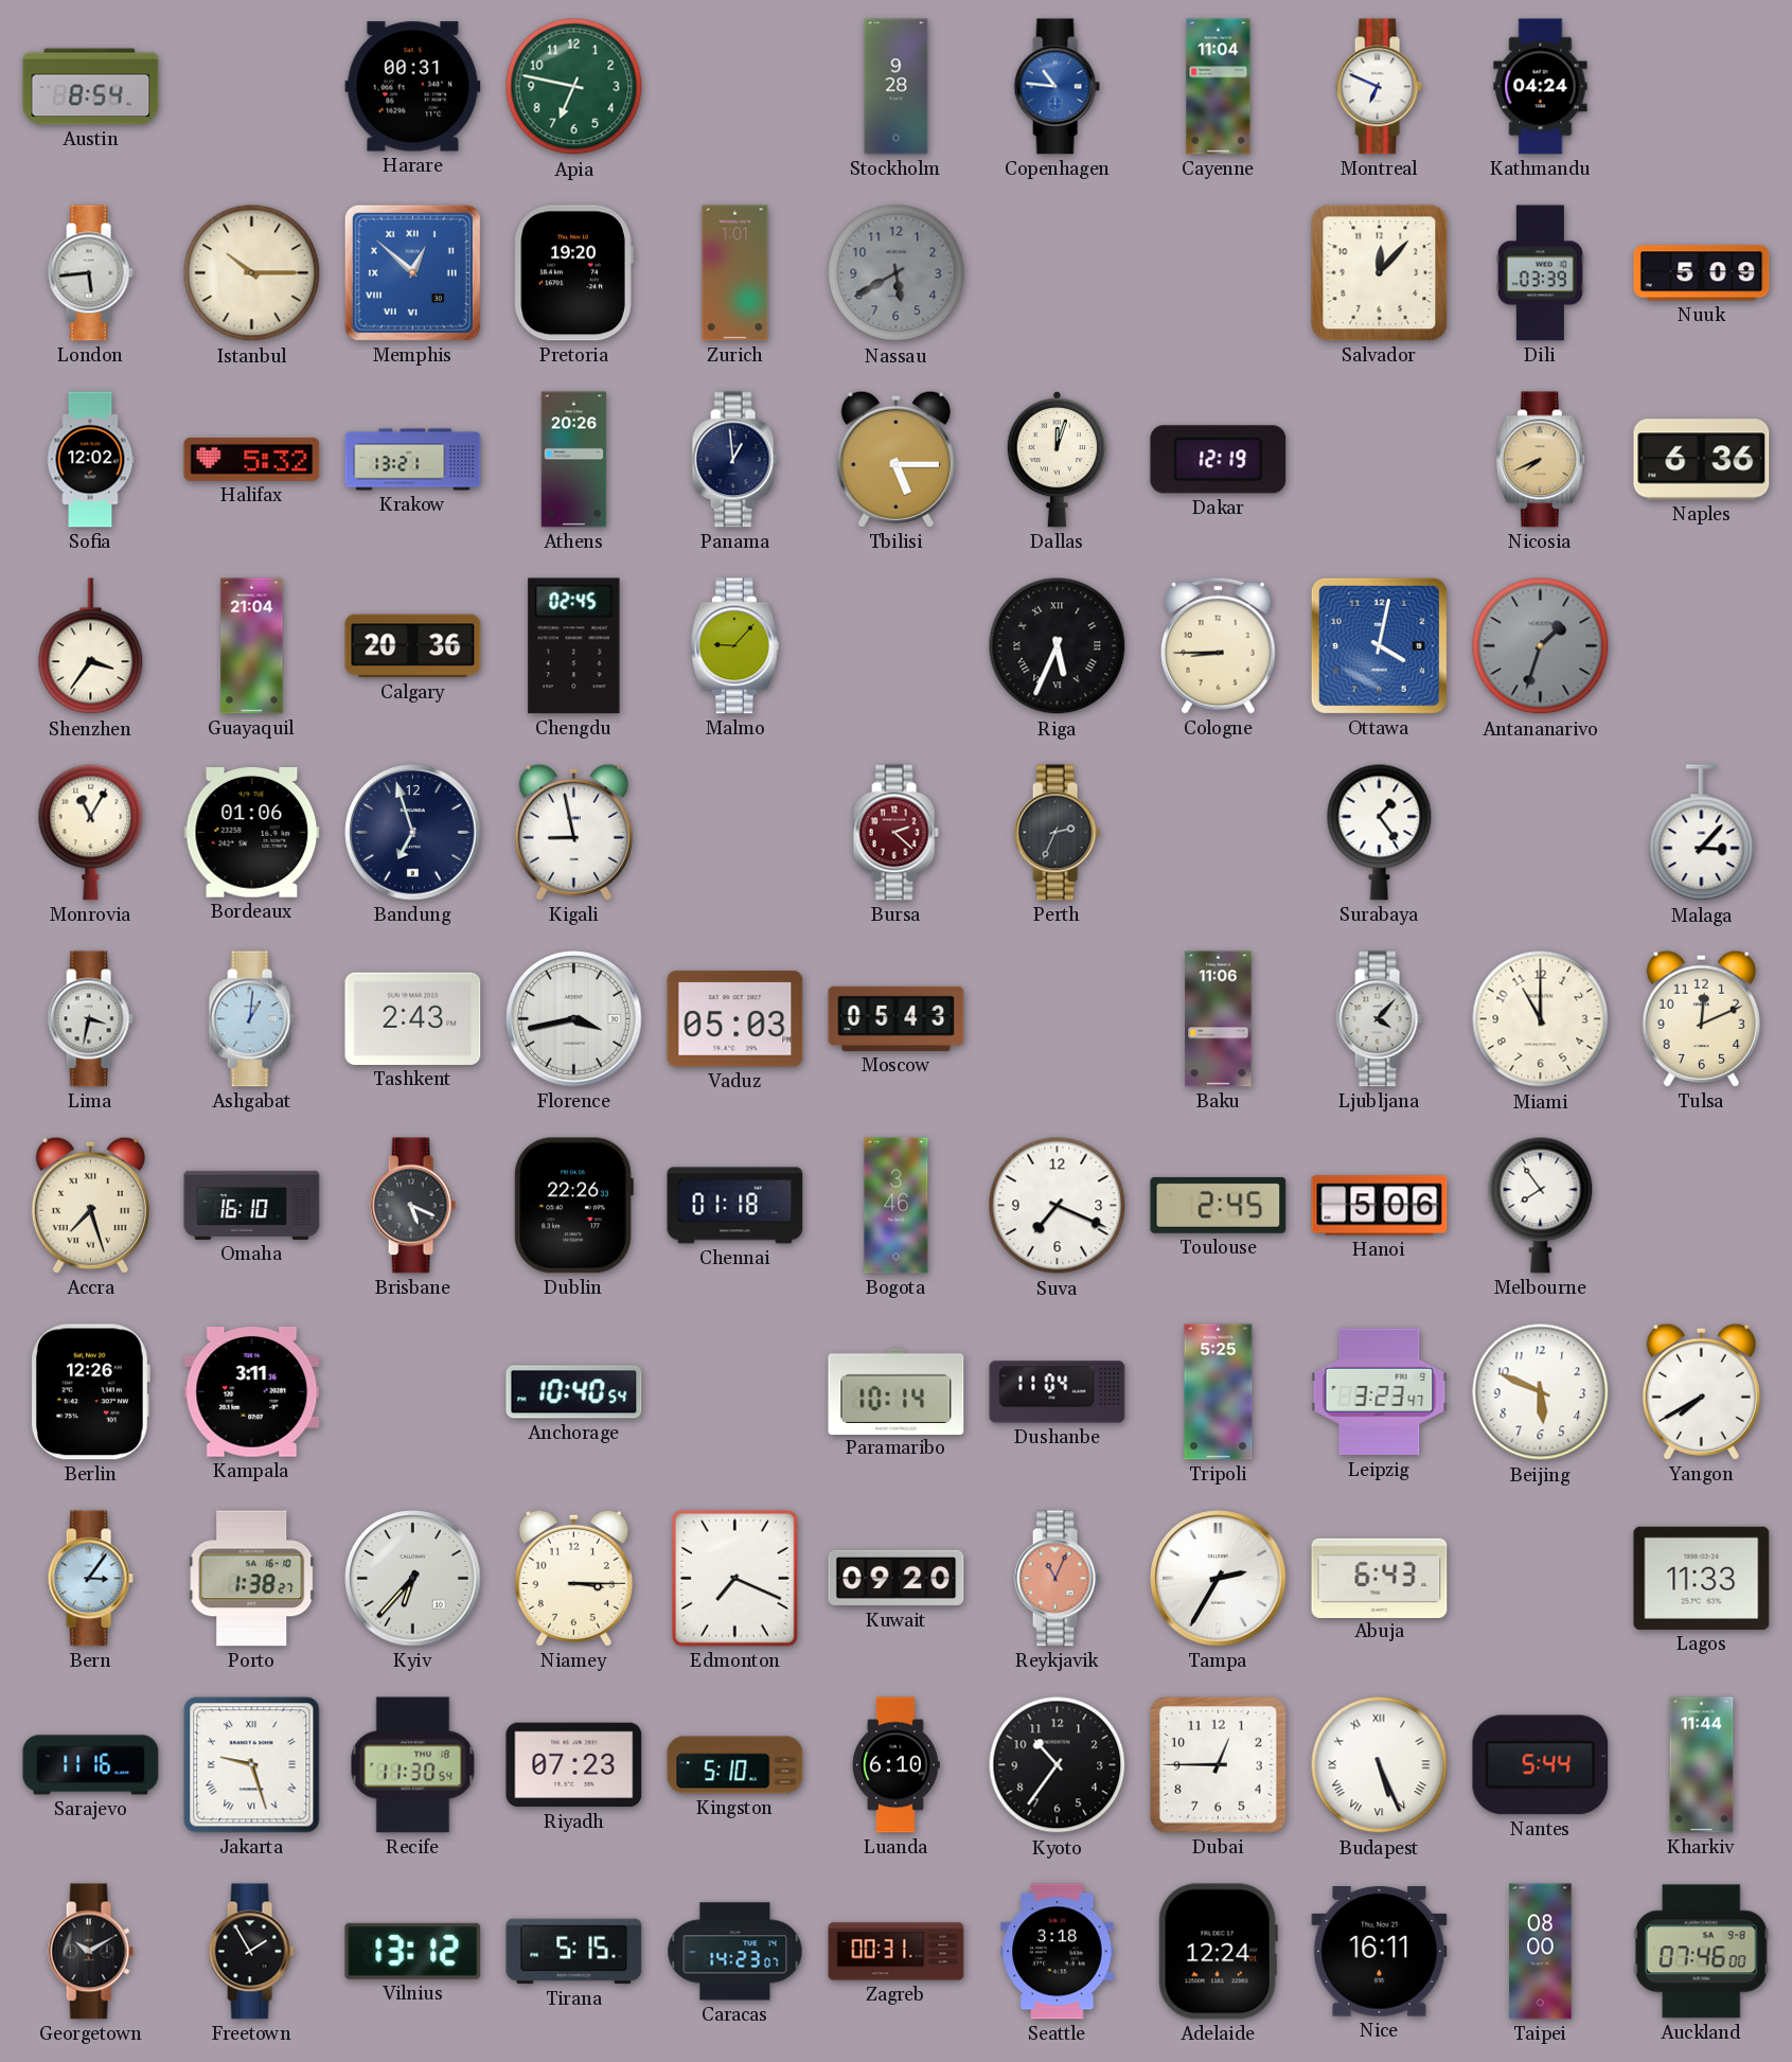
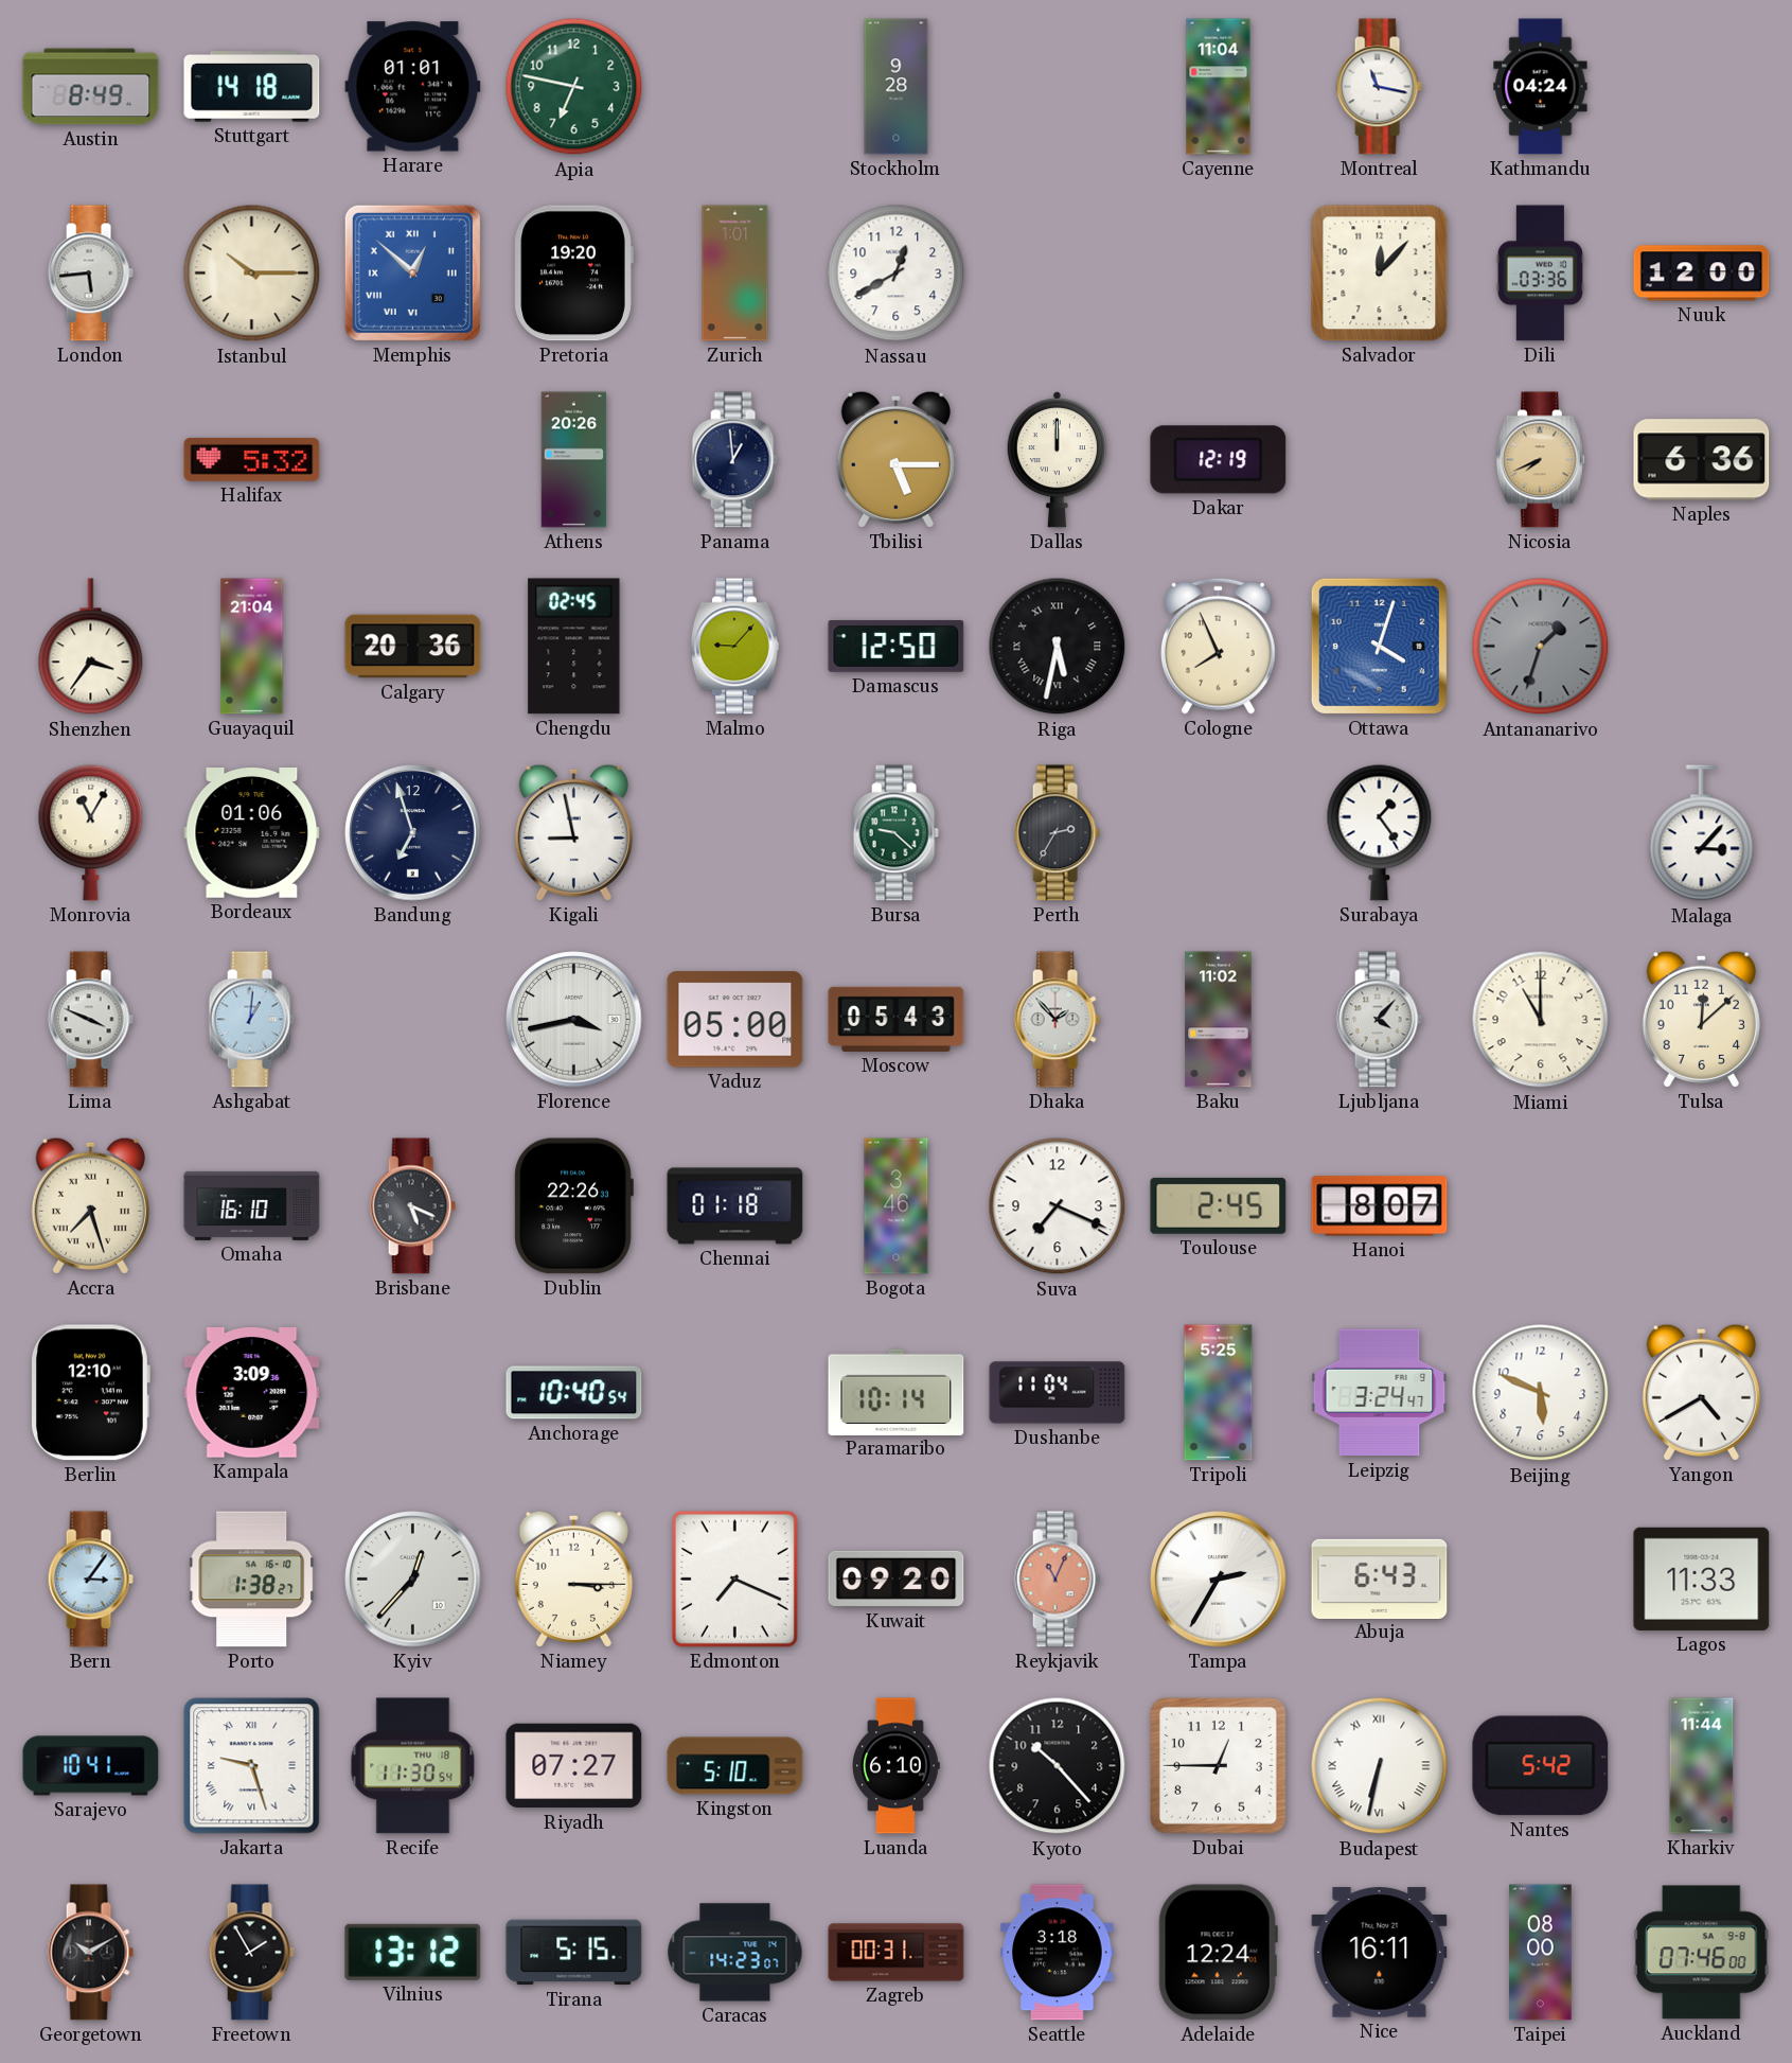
Austin: 8:54 -> 8:49
Stuttgart: none -> 14:18
Harare: 00:31 -> 01:01
Copenhagen: 10:46 -> none
Montreal: 6:49 -> 11:17
Nassau: 5:40 -> 12:40
Nassau dial: grey -> white
Dili: 03:39 -> 03:36
Nuuk: 5:09 -> 12:00
Sofia: 12:02 -> none
Krakow: 13:21 -> none
Dallas: 12:03 -> 12:00
Damascus: none -> 12:50
Riga: 5:34 -> 5:32
Cologne: 8:45 -> 7:56
Ottawa: 4:02 -> 4:03
Bursa: 2:22 -> 9:22
Bursa dial: burgundy -> green
Perth: 2:34 -> 2:35
Lima: 3:32 -> 3:49
Tashkent: 2:43 -> none
Vaduz: 05:03 -> 05:00
Dhaka: none -> 1:53
Baku: 11:06 -> 11:02
Tulsa: 12:11 -> 12:08
Hanoi: 5:06 -> 8:07
Melbourne: 7:54 -> none
Berlin: 12:26 -> 12:10
Kampala: 3:11 -> 3:09
Leipzig: 3:23 -> 3:24
Yangon: 7:40 -> 4:40
Kyiv: 6:37 -> 12:37
Sarajevo: 11:16 -> 10:41
Riyadh: 07:23 -> 07:27
Kyoto: 10:36 -> 10:23
Budapest: 5:26 -> 6:32
Nantes: 5:44 -> 5:42
